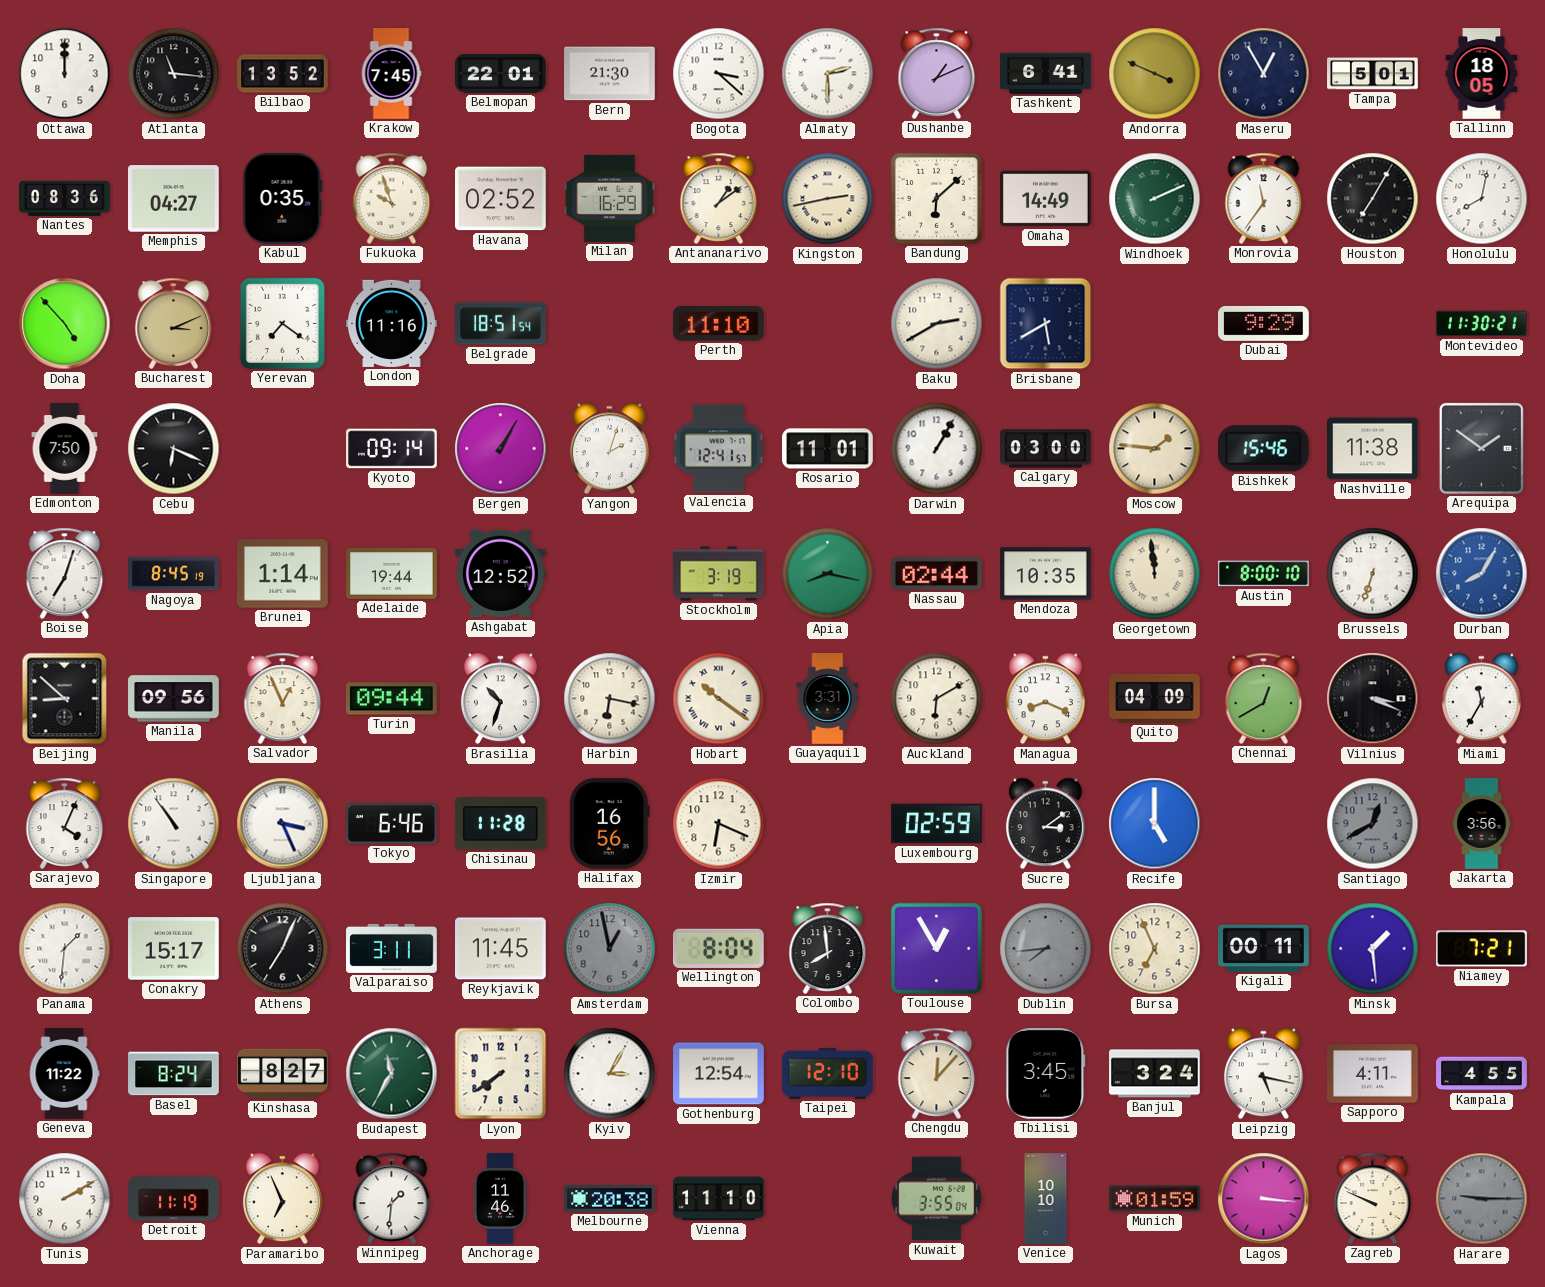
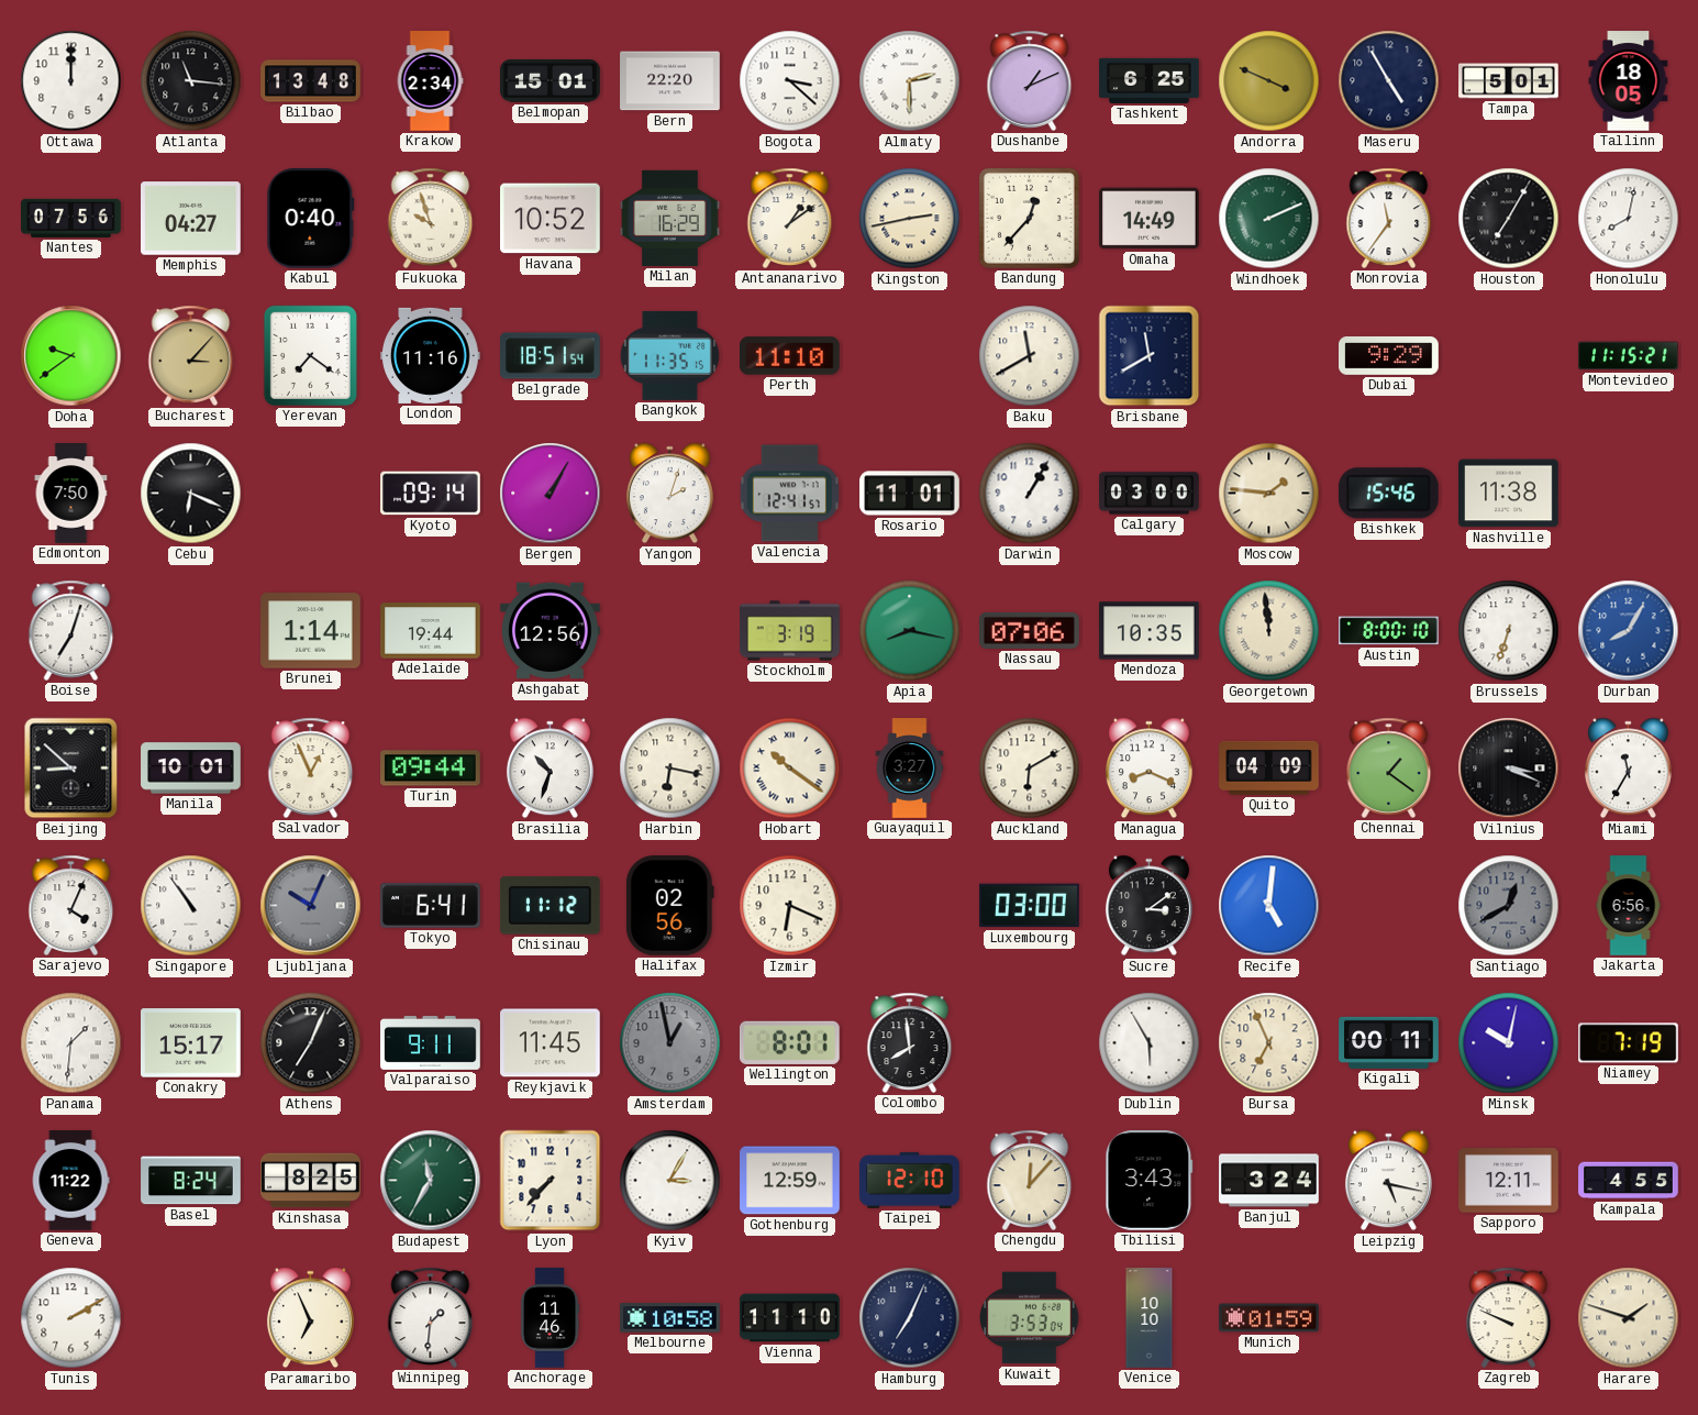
Bilbao: 13:52 -> 13:48
Krakow: 7:45 -> 2:34
Belmopan: 22:01 -> 15:01
Bern: 21:30 -> 22:20
Tashkent: 6:41 -> 6:25
Maseru: 12:55 -> 4:55
Nantes: 08:36 -> 07:56
Kabul: 0:35 -> 0:40
Havana: 02:52 -> 10:52
Bandung: 6:08 -> 12:37
Doha: 4:53 -> 9:39
Bucharest: 3:11 -> 3:07
Bangkok: none -> 11:35
Baku: 2:40 -> 11:40
Brisbane: 5:40 -> 11:40
Montevideo: 11:30 -> 11:15
Arequipa: 1:51 -> none
Nagoya: 8:45 -> none
Ashgabat: 12:52 -> 12:56
Nassau: 02:44 -> 07:06
Manila: 09:56 -> 10:01
Guayaquil: 3:31 -> 3:27
Chennai: 12:40 -> 1:21
Ljubljana: 3:26 -> 10:04
Ljubljana dial: white -> grey
Tokyo: 6:46 -> 6:41
Chisinau: 11:28 -> 11:12
Halifax: 16:56 -> 02:56
Luxembourg: 02:59 -> 03:00
Recife: 5:00 -> 5:01
Jakarta: 3:56 -> 6:56
Valparaiso: 3:11 -> 9:11
Wellington: 8:04 -> 8:01
Toulouse: 12:55 -> none
Dublin: 7:44 -> 5:55
Dublin dial: grey -> white
Minsk: 1:29 -> 10:02
Niamey: 7:21 -> 7:19
Kinshasa: 8:27 -> 8:25
Lyon: 7:39 -> 7:37
Gothenburg: 12:54 -> 12:59
Tbilisi: 3:45 -> 3:43
Sapporo: 4:11 -> 12:11
Detroit: 11:19 -> none
Melbourne: 20:38 -> 10:58
Hamburg: none -> 7:04
Kuwait: 3:55 -> 3:53
Lagos: 3:16 -> none
Harare: 9:15 -> 1:48
Harare dial: grey -> cream
